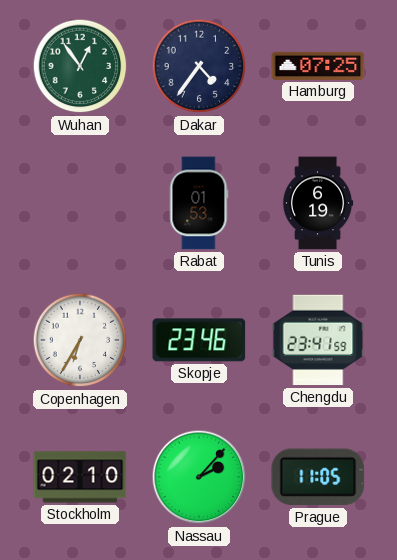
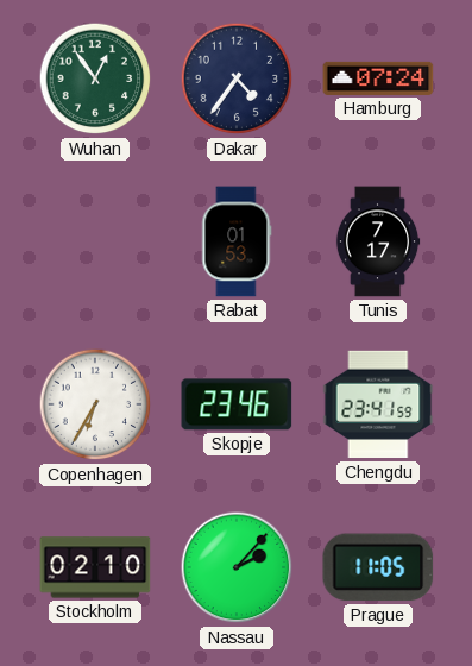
Hamburg: 07:25 -> 07:24
Tunis: 6:19 -> 7:17
